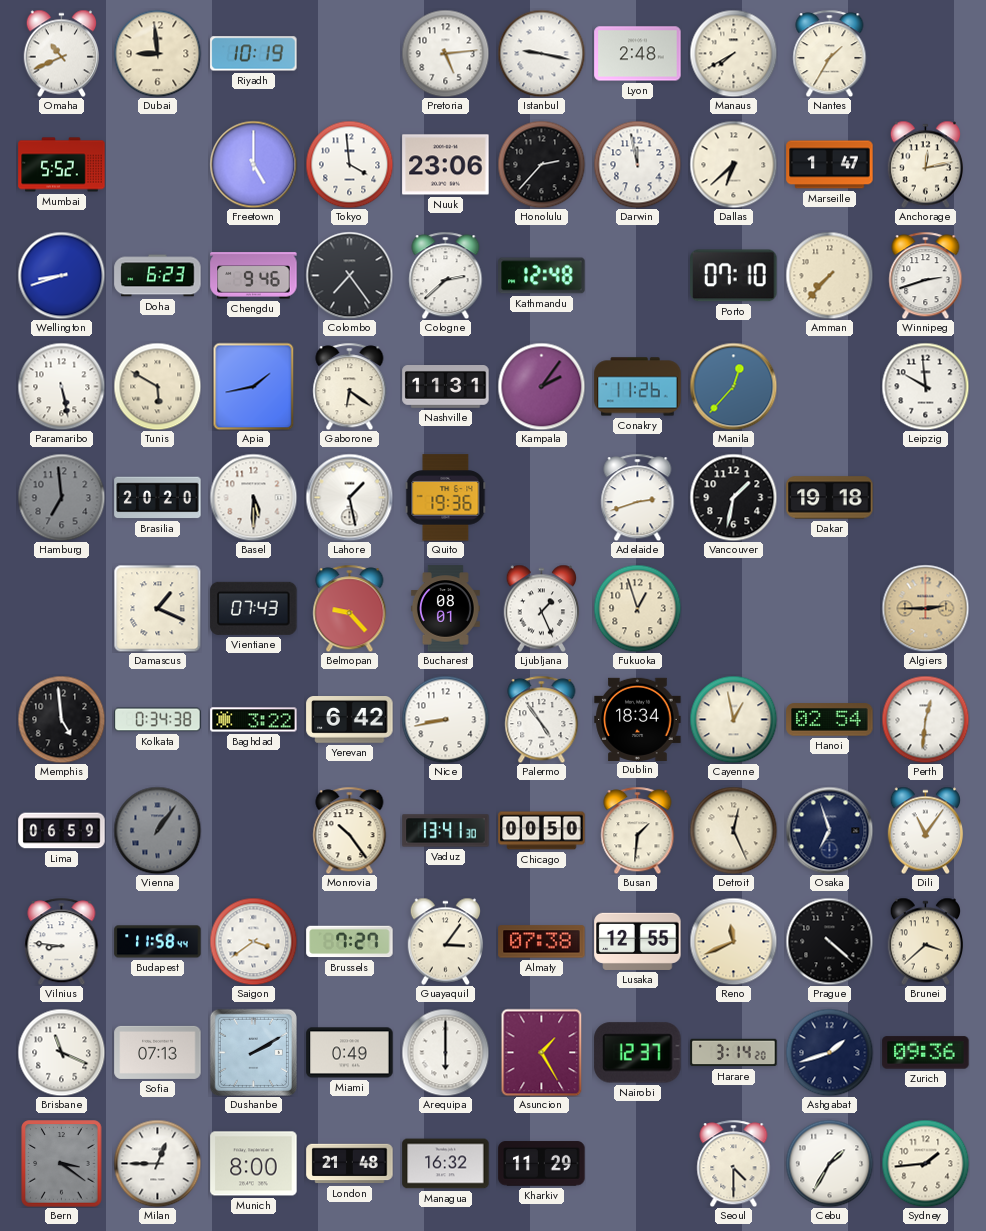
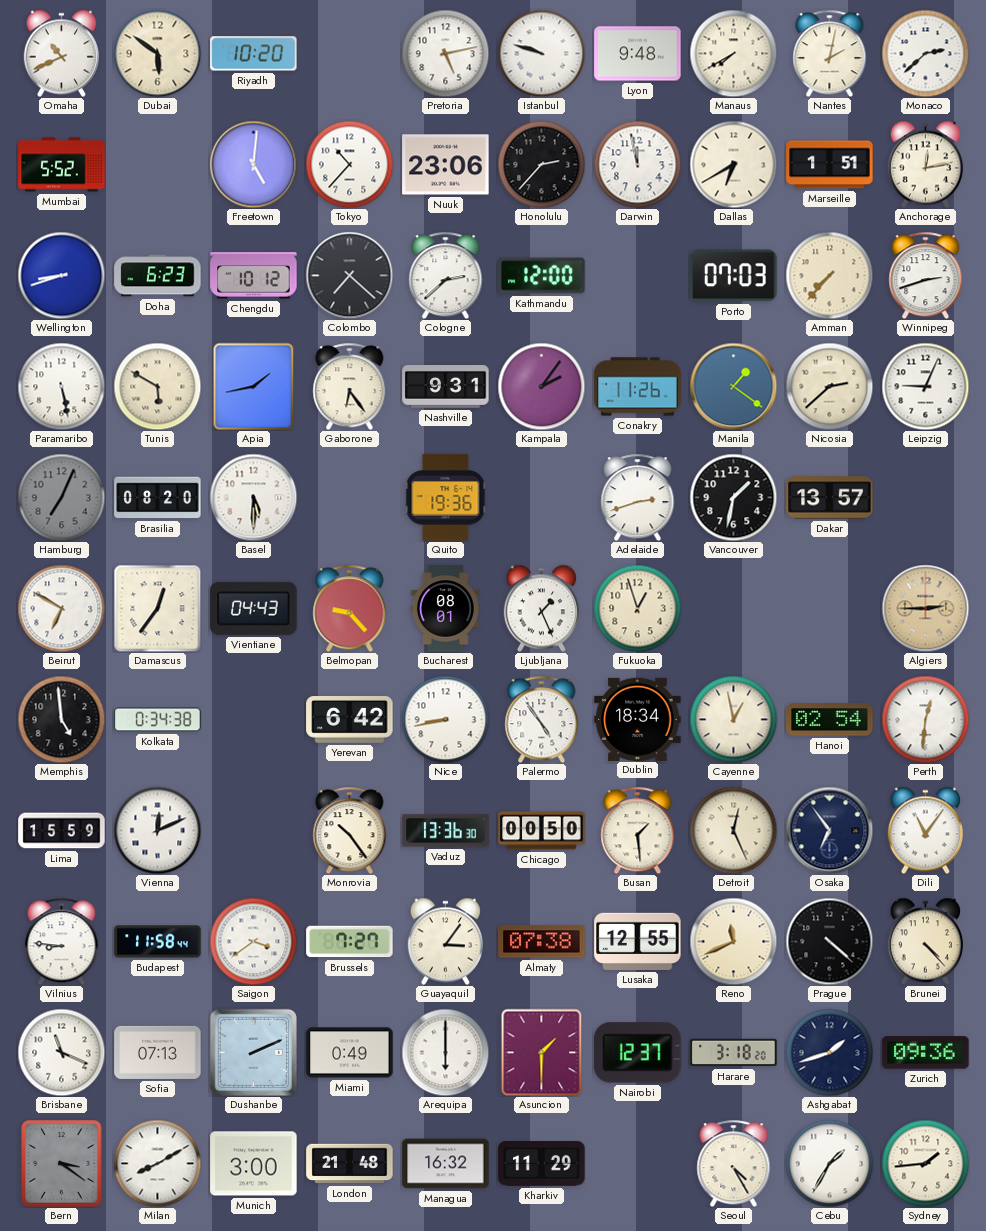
Dubai: 8:59 -> 5:51
Riyadh: 10:19 -> 10:20
Pretoria: 5:14 -> 5:13
Istanbul: 9:17 -> 9:48
Lyon: 2:48 -> 9:48
Nantes: 1:35 -> 2:02
Monaco: none -> 2:38
Freetown: 5:00 -> 5:01
Tokyo: 3:59 -> 10:37
Dallas: 6:38 -> 6:40
Marseille: 1:47 -> 1:51
Chengdu: 9:46 -> 10:12
Colombo: 7:24 -> 7:22
Kathmandu: 12:48 -> 12:00
Porto: 07:10 -> 07:03
Gaborone: 6:21 -> 6:24
Nashville: 11:31 -> 9:31
Manila: 12:37 -> 1:21
Nicosia: none -> 2:38
Leipzig: 9:59 -> 9:04
Hamburg: 6:59 -> 7:04
Brasilia: 20:20 -> 08:20
Lahore: 1:28 -> none
Dakar: 19:18 -> 13:57
Beirut: none -> 6:50
Damascus: 1:19 -> 12:36
Vientiane: 07:43 -> 04:43
Baghdad: 3:22 -> none
Lima: 06:59 -> 15:59
Vienna: 1:06 -> 12:11
Vienna dial: grey -> white
Vaduz: 13:41 -> 13:36
Busan: 1:31 -> 1:29
Osaka: 6:57 -> 6:54
Brunei: 3:38 -> 4:23
Dushanbe: 2:10 -> 2:11
Asuncion: 1:25 -> 1:30
Harare: 3:14 -> 3:18
Milan: 12:45 -> 8:10
Munich: 8:00 -> 3:00
Seoul: 4:30 -> 4:25
